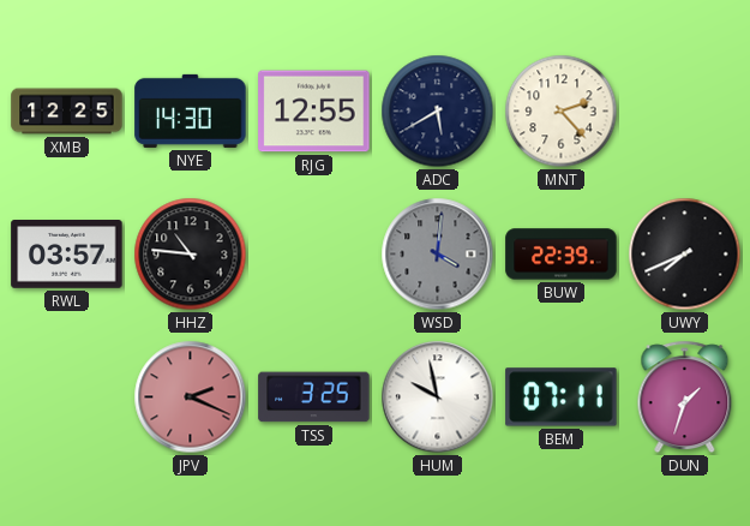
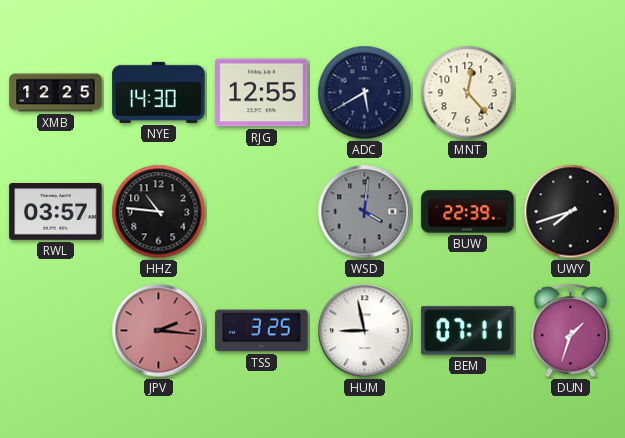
MNT: 2:23 -> 12:23
UWY: 7:41 -> 7:42
JPV: 2:19 -> 2:16
HUM: 9:58 -> 8:58
